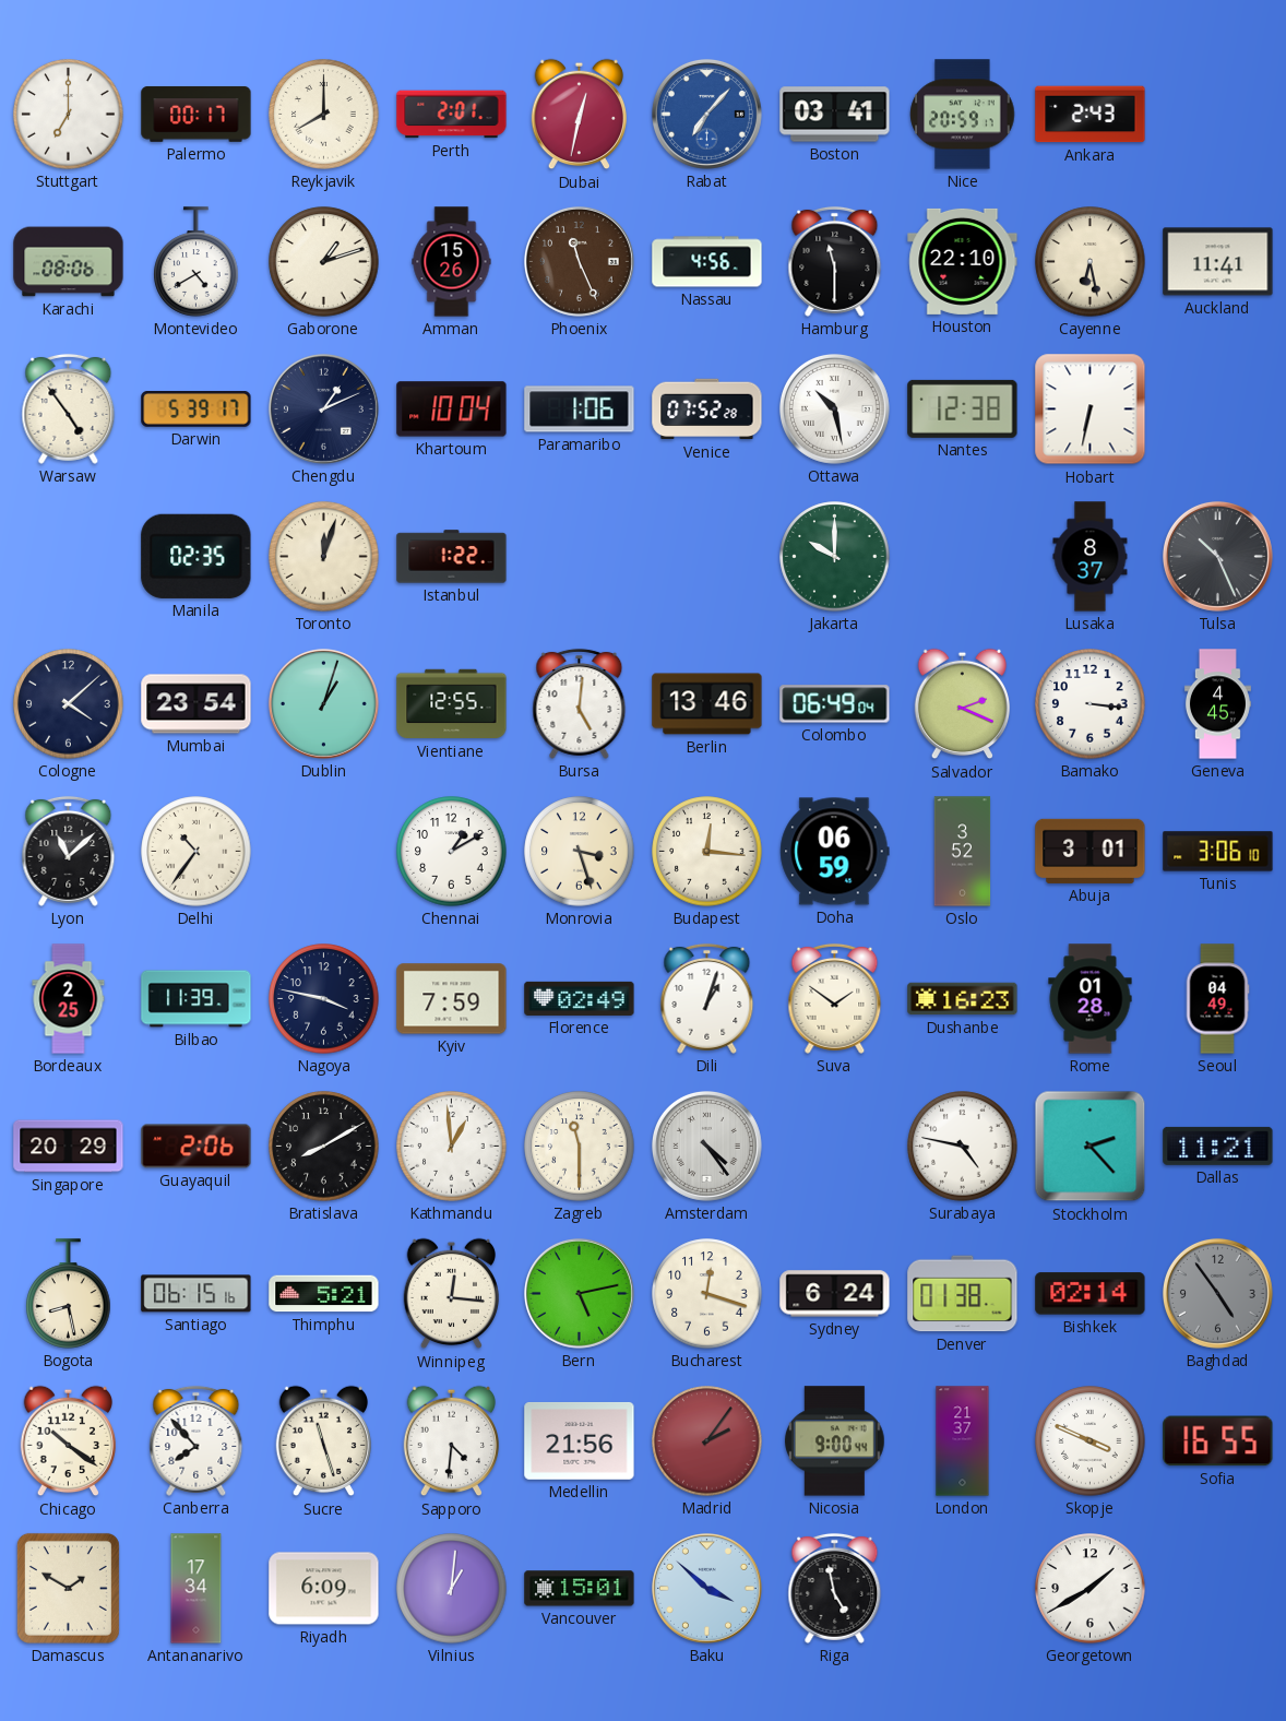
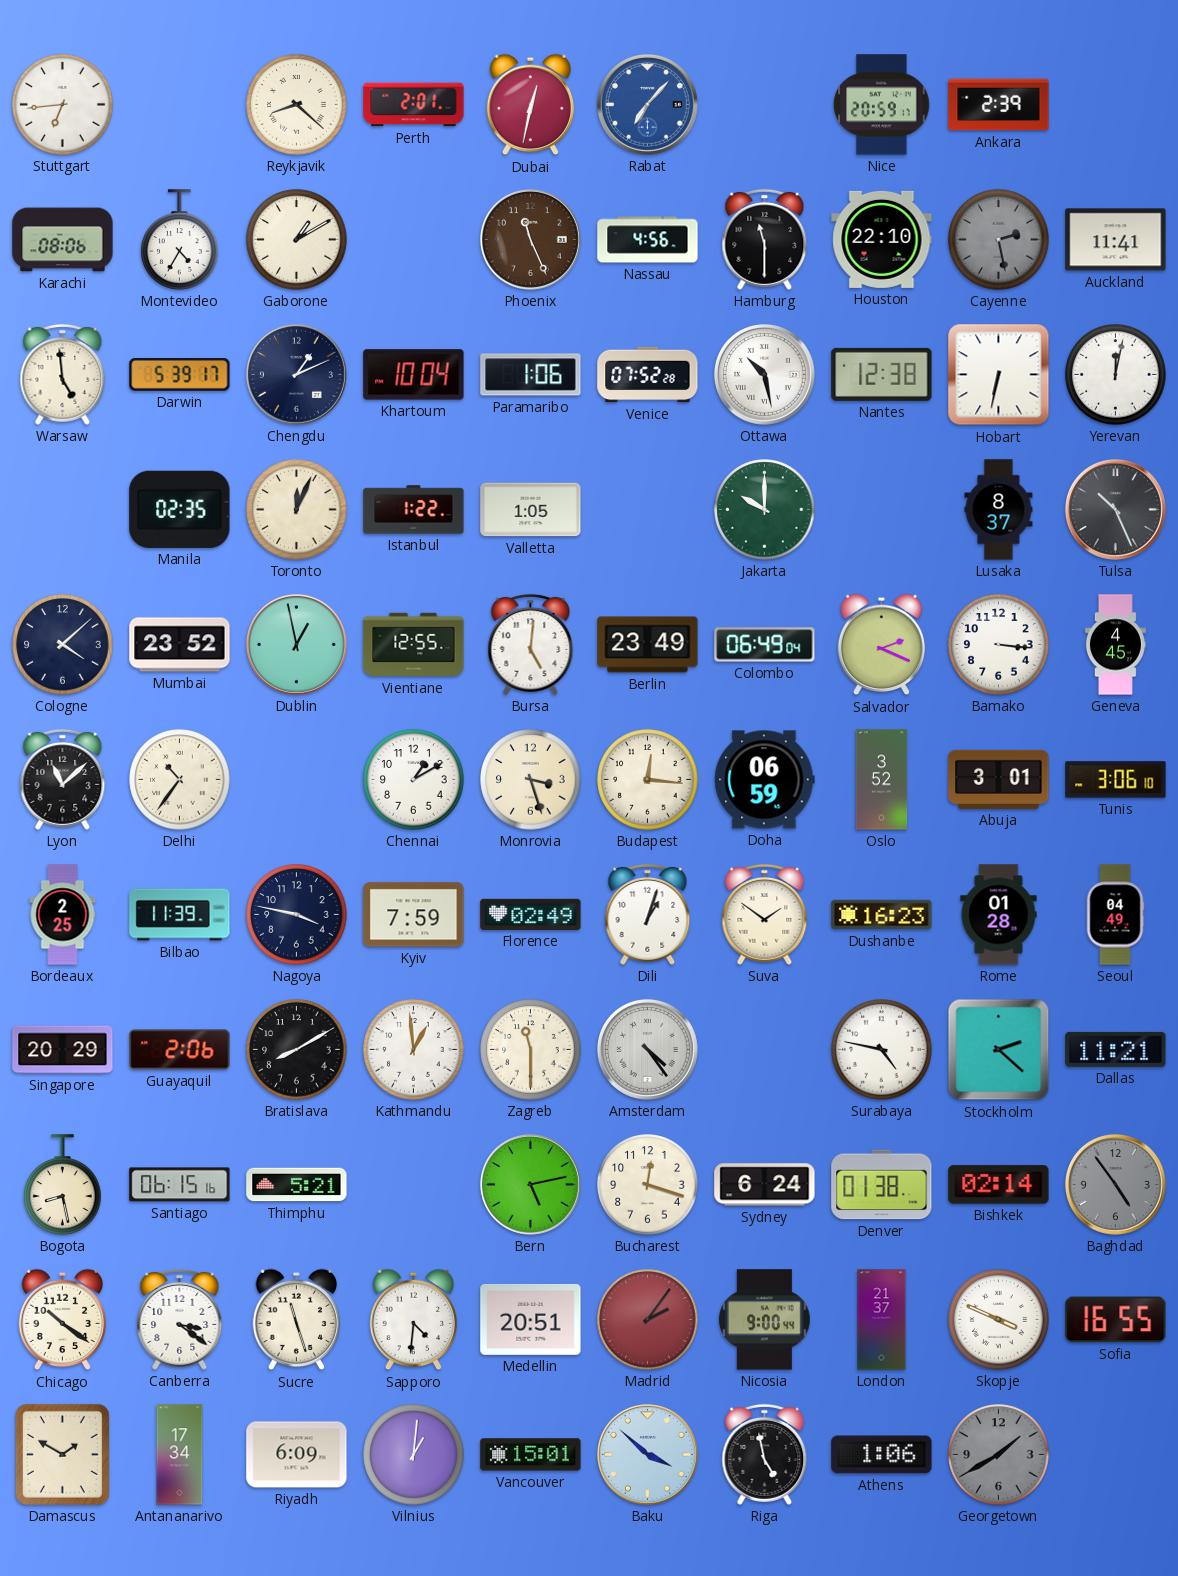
Stuttgart: 7:00 -> 6:44
Palermo: 00:17 -> none
Reykjavik: 8:00 -> 8:22
Boston: 03:41 -> none
Ankara: 2:43 -> 2:39
Montevideo: 4:40 -> 4:35
Gaborone: 1:12 -> 1:10
Amman: 15:26 -> none
Cayenne: 6:28 -> 2:28
Cayenne dial: cream -> grey
Warsaw: 4:54 -> 4:59
Yerevan: none -> 12:02
Toronto: 12:03 -> 12:04
Valletta: none -> 1:05
Mumbai: 23:54 -> 23:52
Dublin: 1:03 -> 12:58
Berlin: 13:46 -> 23:49
Stockholm: 2:23 -> 2:22
Winnipeg: 12:16 -> none
Canberra: 7:53 -> 3:21
Medellin: 21:56 -> 20:51
Athens: none -> 1:06
Georgetown dial: white -> grey
